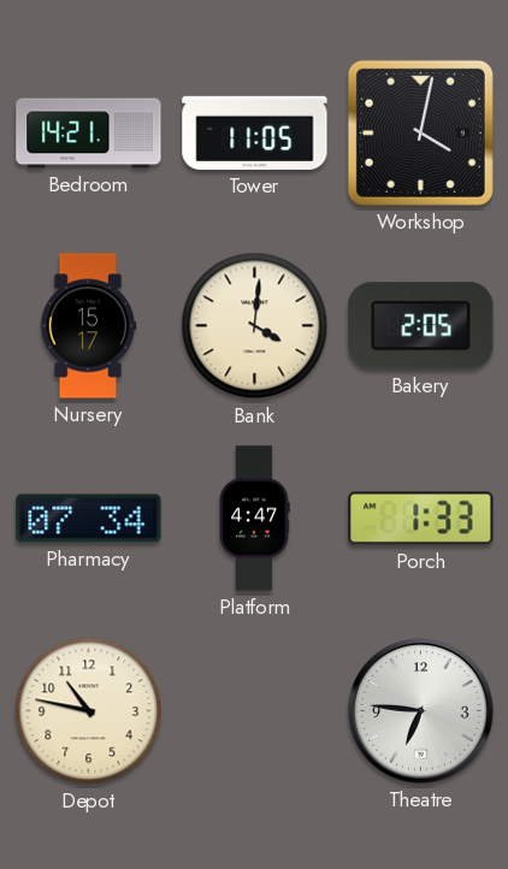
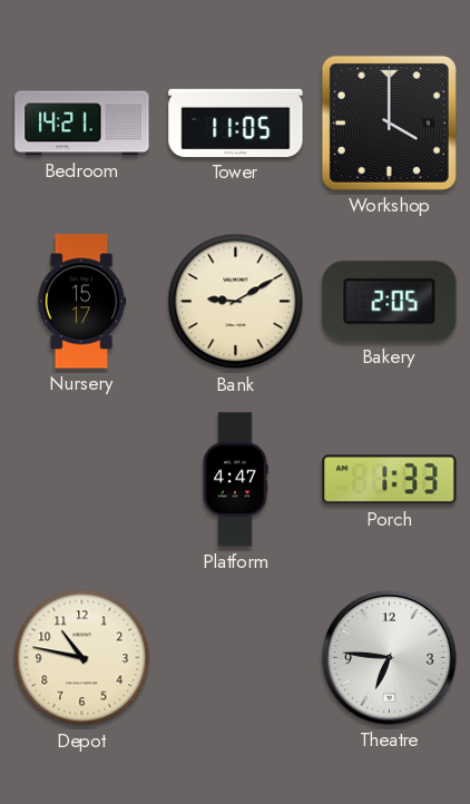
Workshop: 4:02 -> 4:00
Bank: 4:01 -> 9:10
Pharmacy: 07:34 -> none
